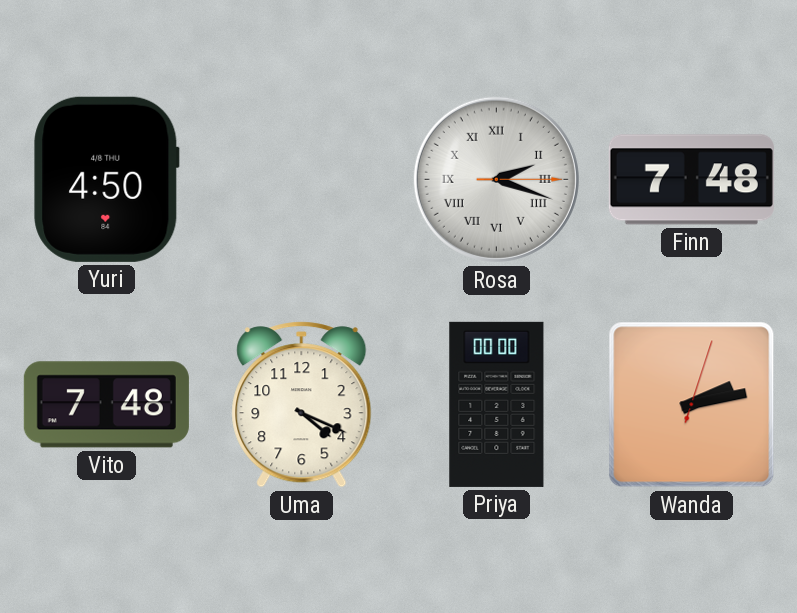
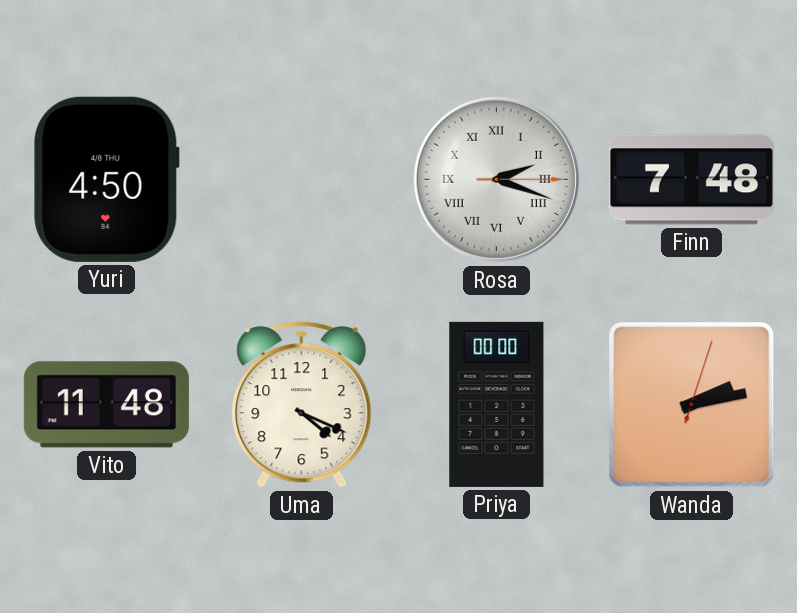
Vito: 7:48 -> 11:48
